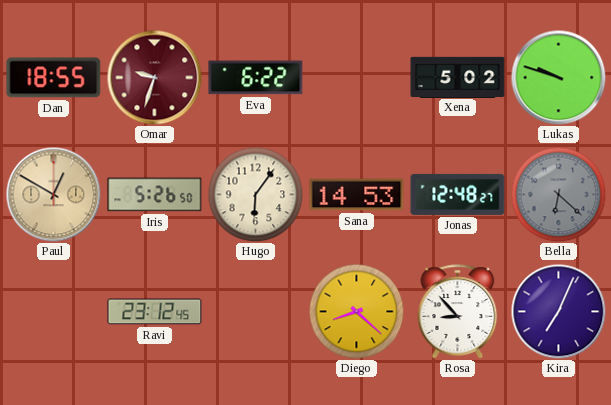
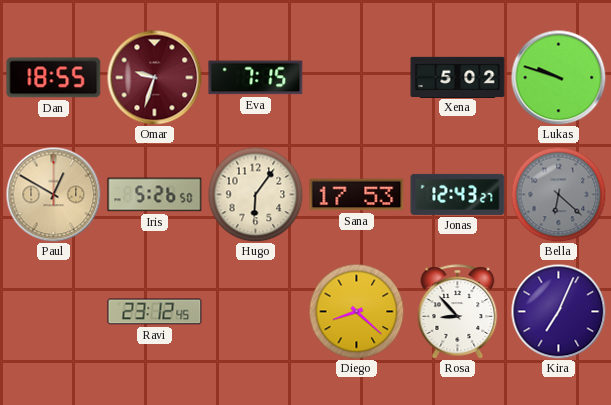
Eva: 6:22 -> 7:15
Sana: 14:53 -> 17:53
Jonas: 12:48 -> 12:43
